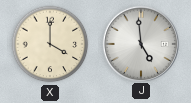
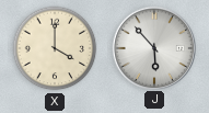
J: 4:59 -> 5:53
